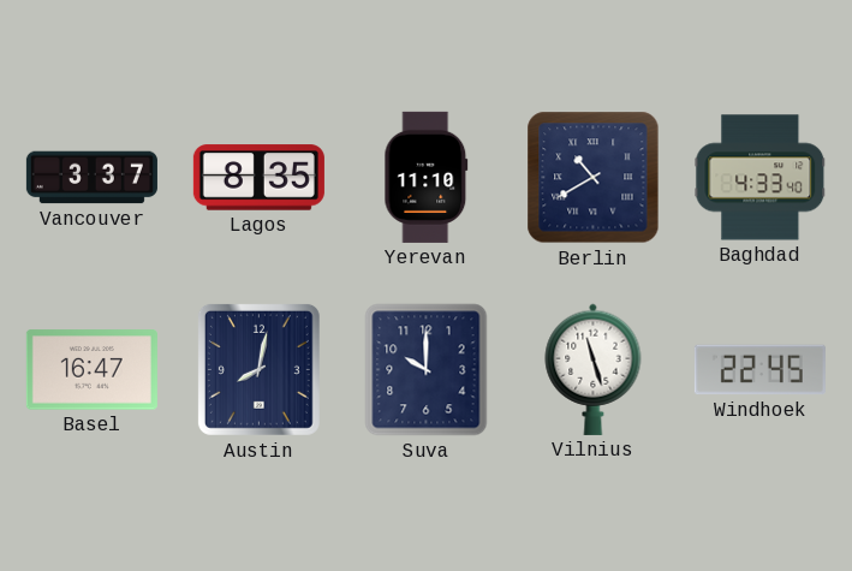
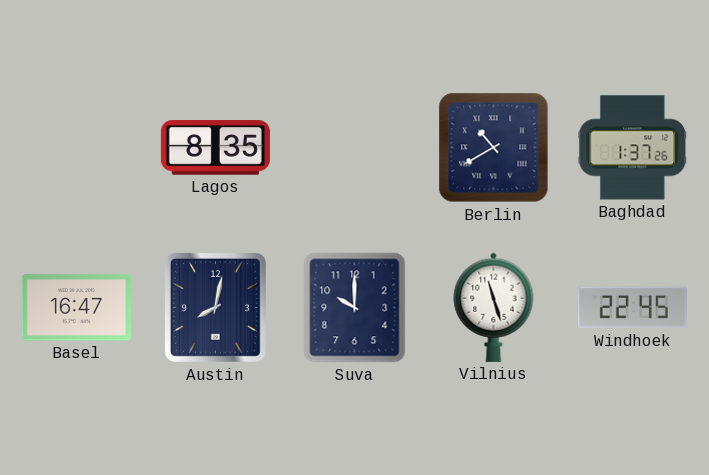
Vancouver: 3:37 -> none
Yerevan: 11:10 -> none
Baghdad: 4:33 -> 1:37
